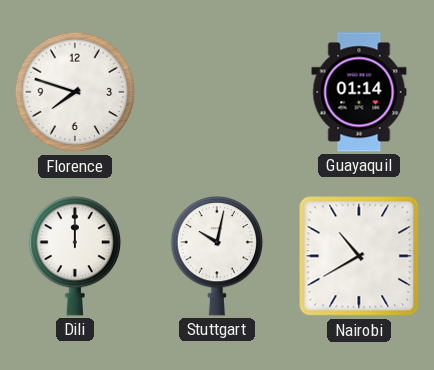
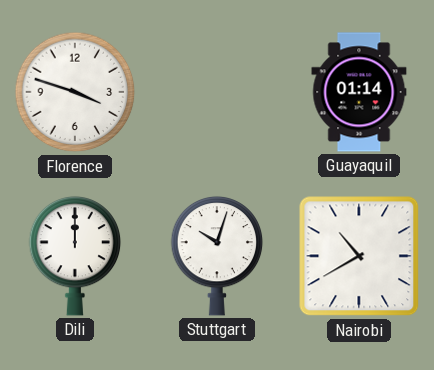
Florence: 7:48 -> 3:48
Stuttgart: 10:02 -> 10:03
